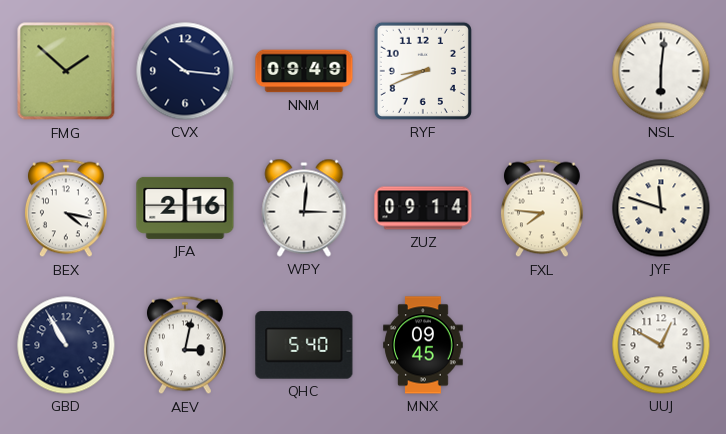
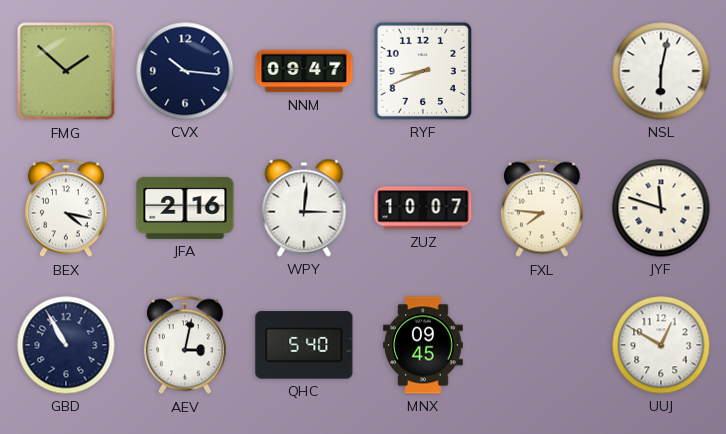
NNM: 09:49 -> 09:47
NSL: 6:01 -> 6:02
ZUZ: 09:14 -> 10:07
